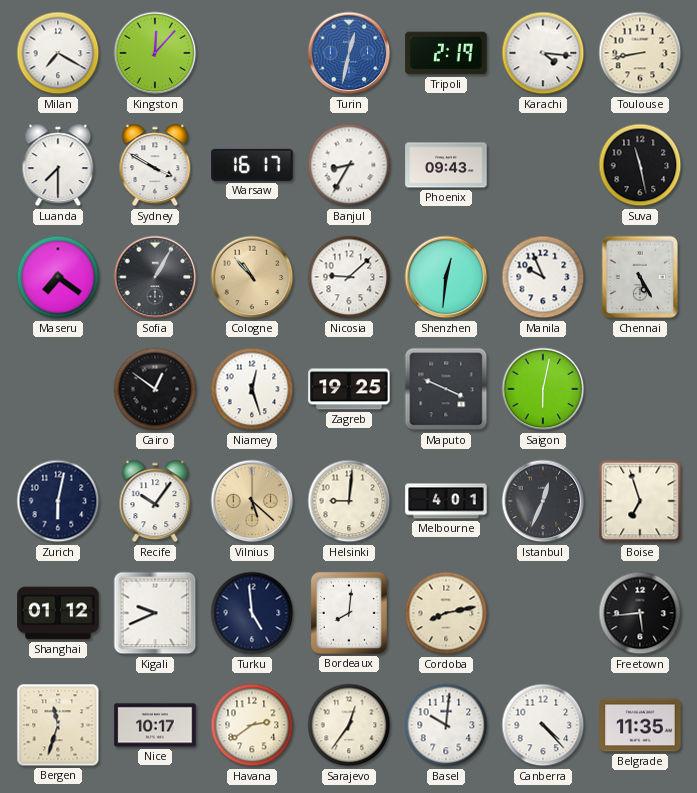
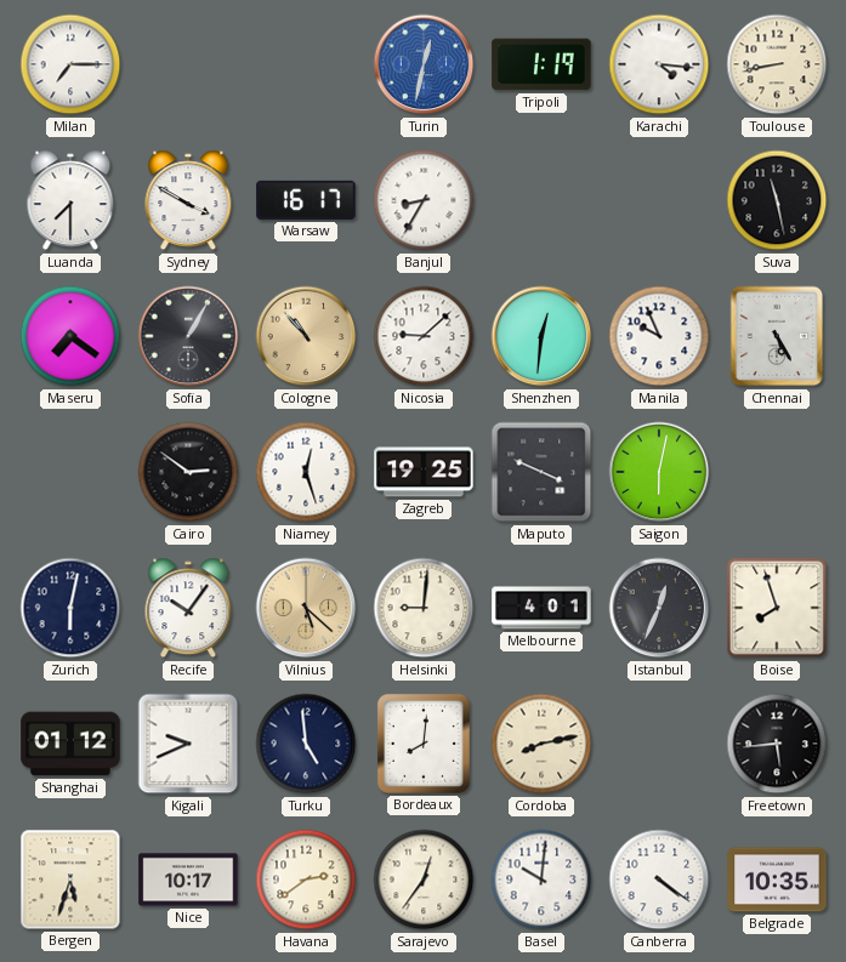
Milan: 7:20 -> 7:15
Kingston: 12:07 -> none
Tripoli: 2:19 -> 1:19
Phoenix: 09:43 -> none
Cairo: 12:51 -> 2:51
Boise: 6:57 -> 7:57
Bergen: 11:33 -> 5:33
Canberra: 4:23 -> 4:21
Belgrade: 11:35 -> 10:35
